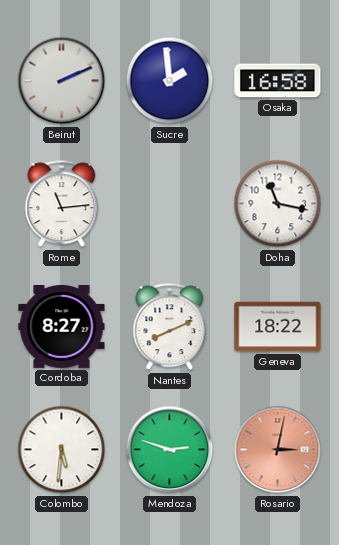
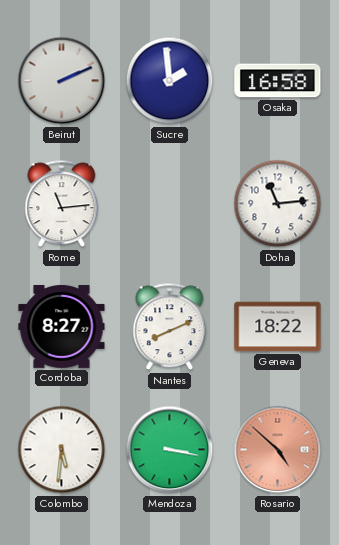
Doha: 11:17 -> 11:14
Mendoza: 2:48 -> 3:17
Rosario: 3:02 -> 4:52
